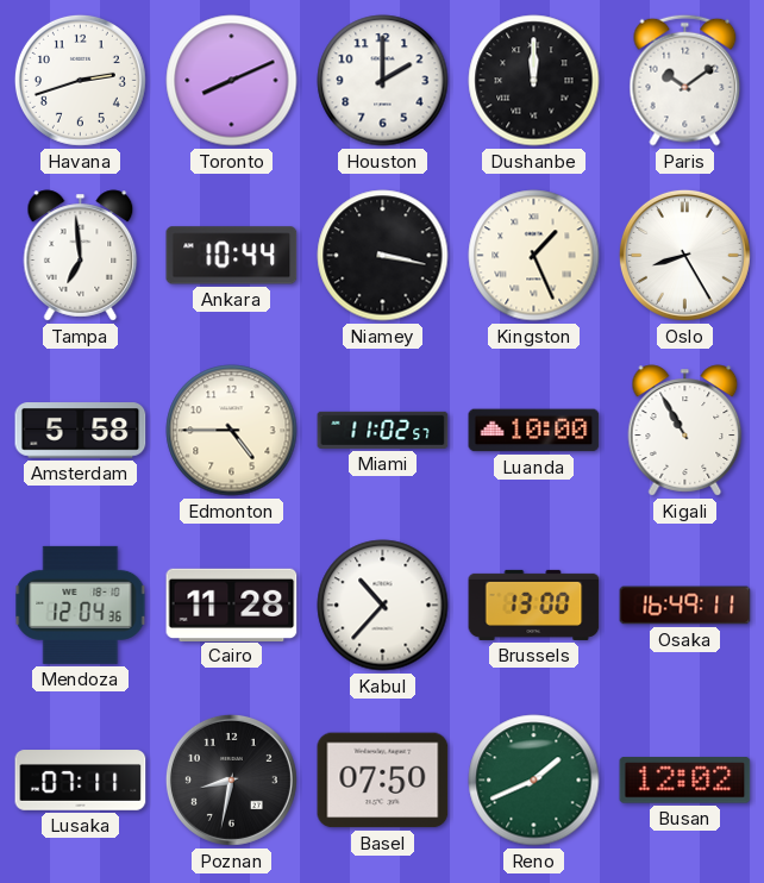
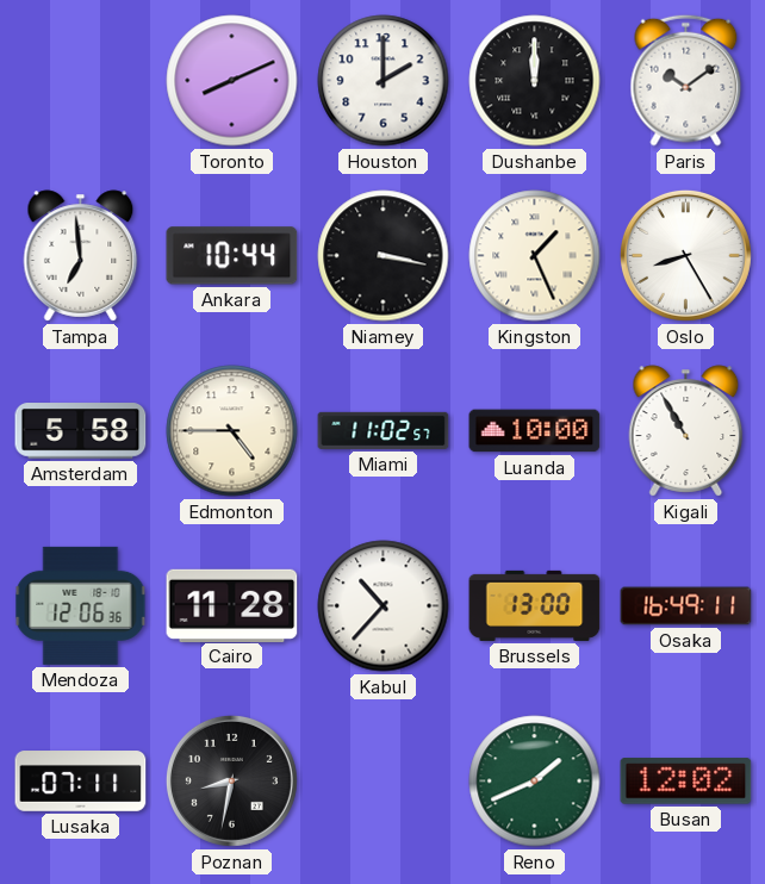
Havana: 2:42 -> none
Mendoza: 12:04 -> 12:06
Basel: 07:50 -> none
